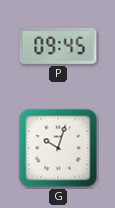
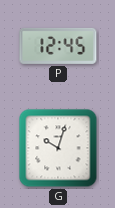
P: 09:45 -> 12:45
